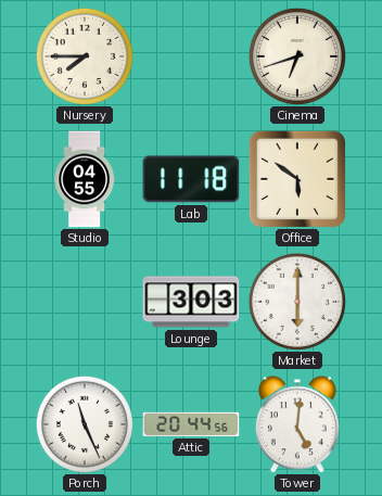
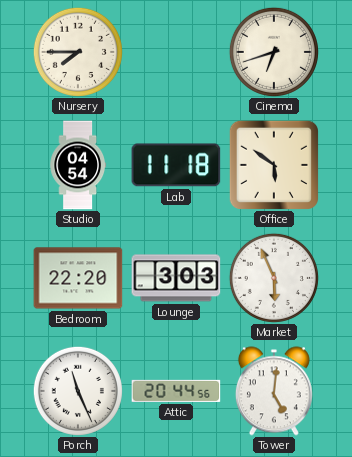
Studio: 04:55 -> 04:54
Bedroom: none -> 22:20
Market: 6:00 -> 5:56
